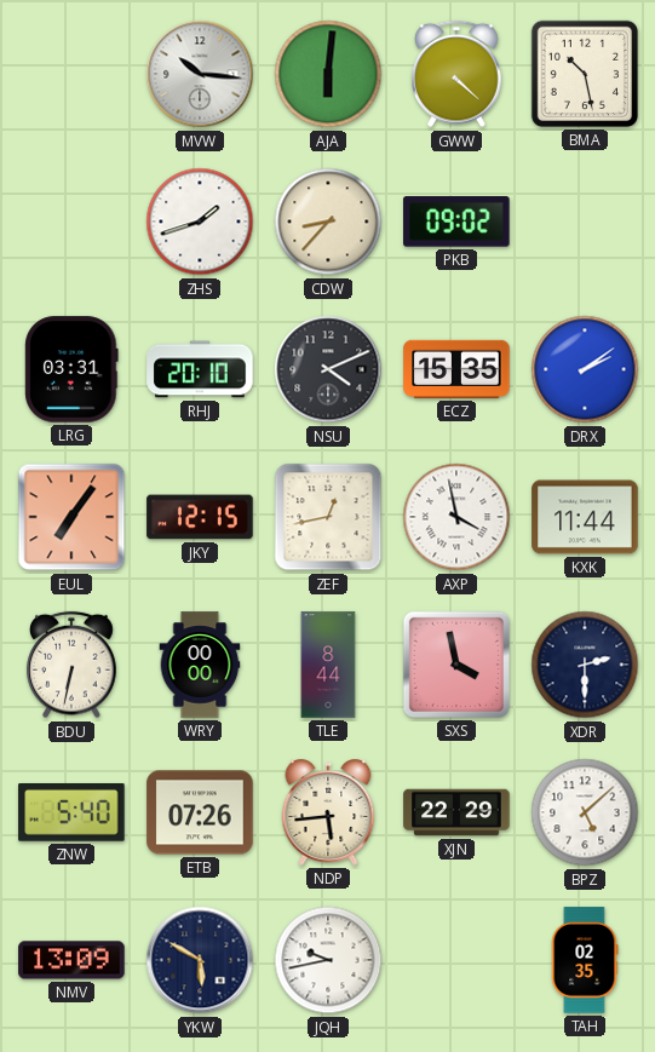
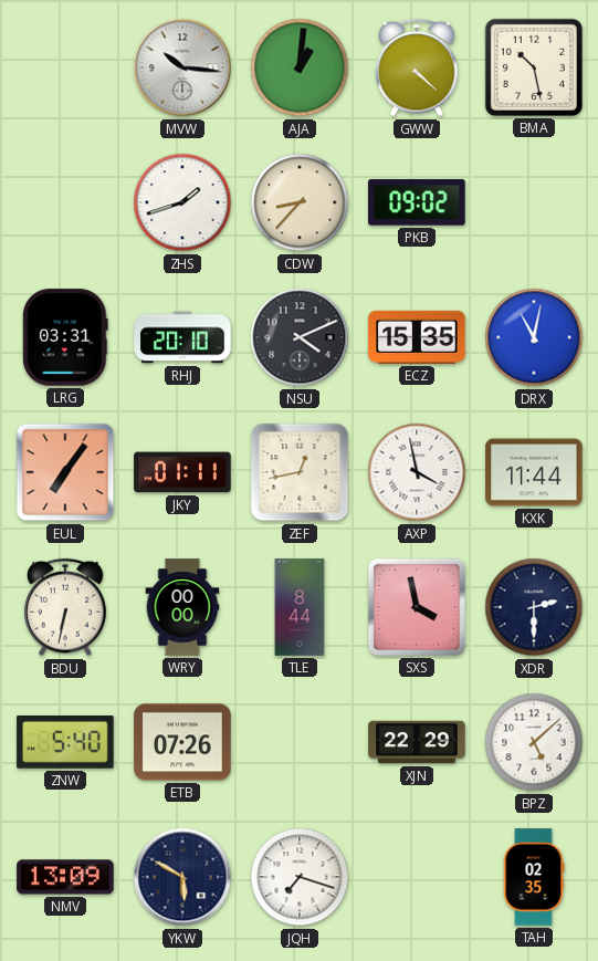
AJA: 6:01 -> 1:01
DRX: 2:09 -> 11:02
JKY: 12:15 -> 01:11
NDP: 5:44 -> none
JQH: 9:43 -> 7:18
